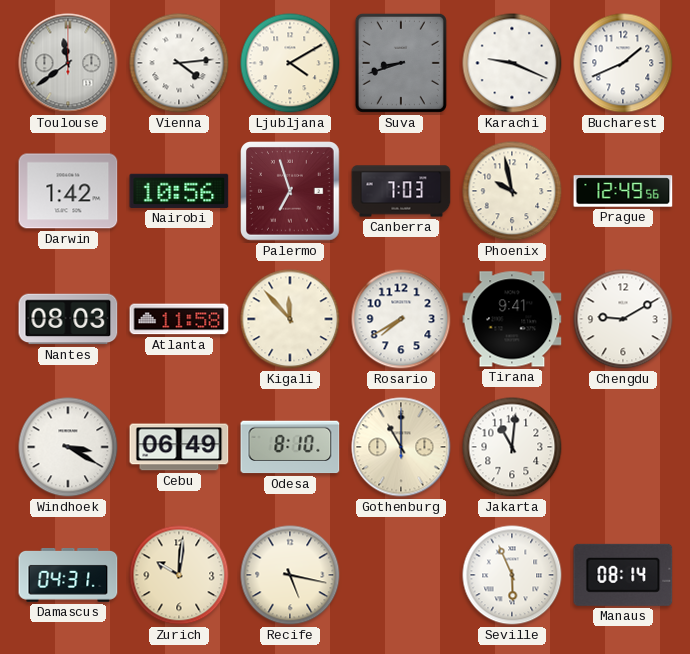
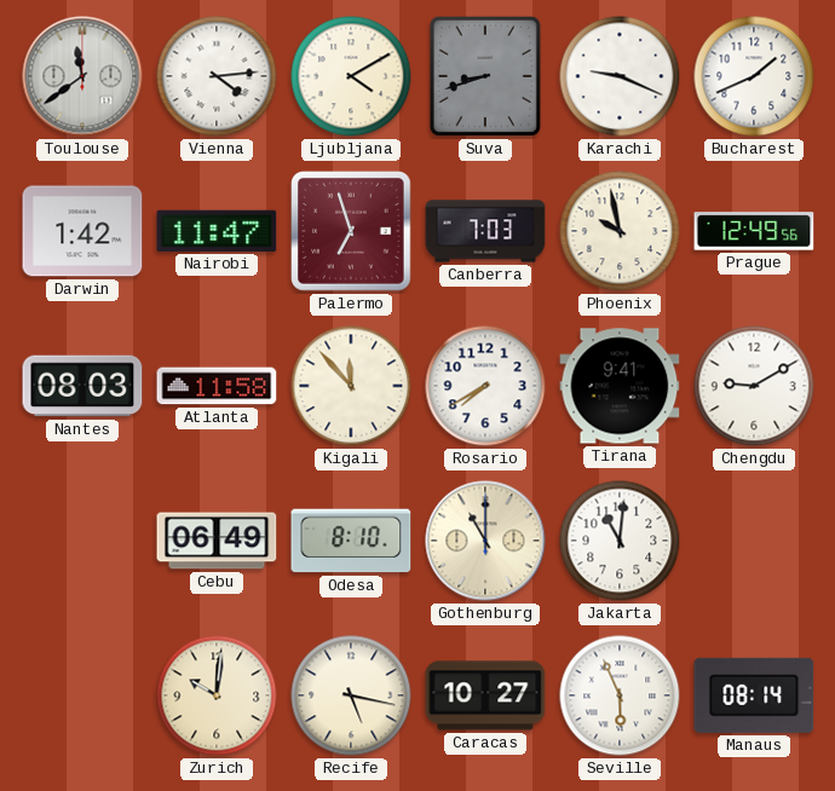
Nairobi: 10:56 -> 11:47
Windhoek: 3:20 -> none
Damascus: 04:31 -> none
Caracas: none -> 10:27
